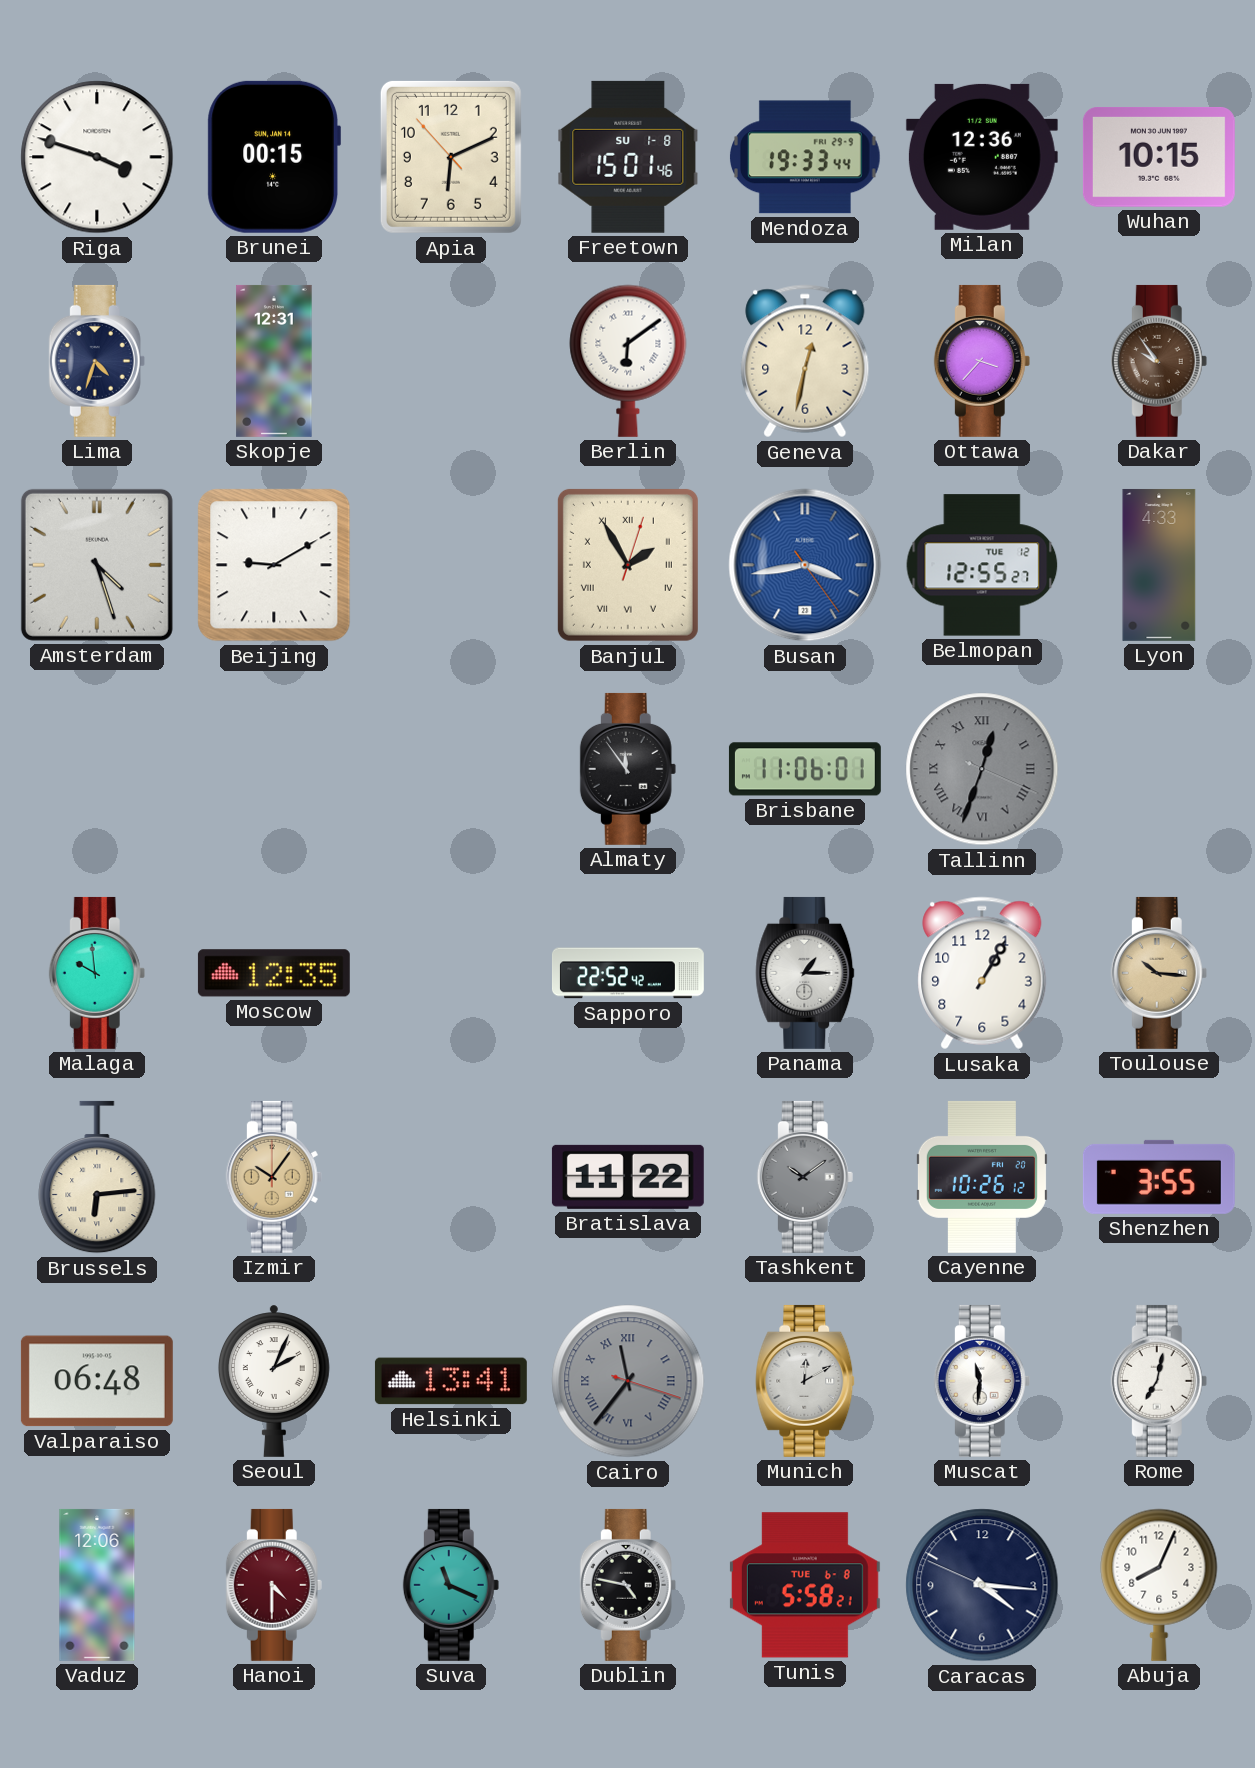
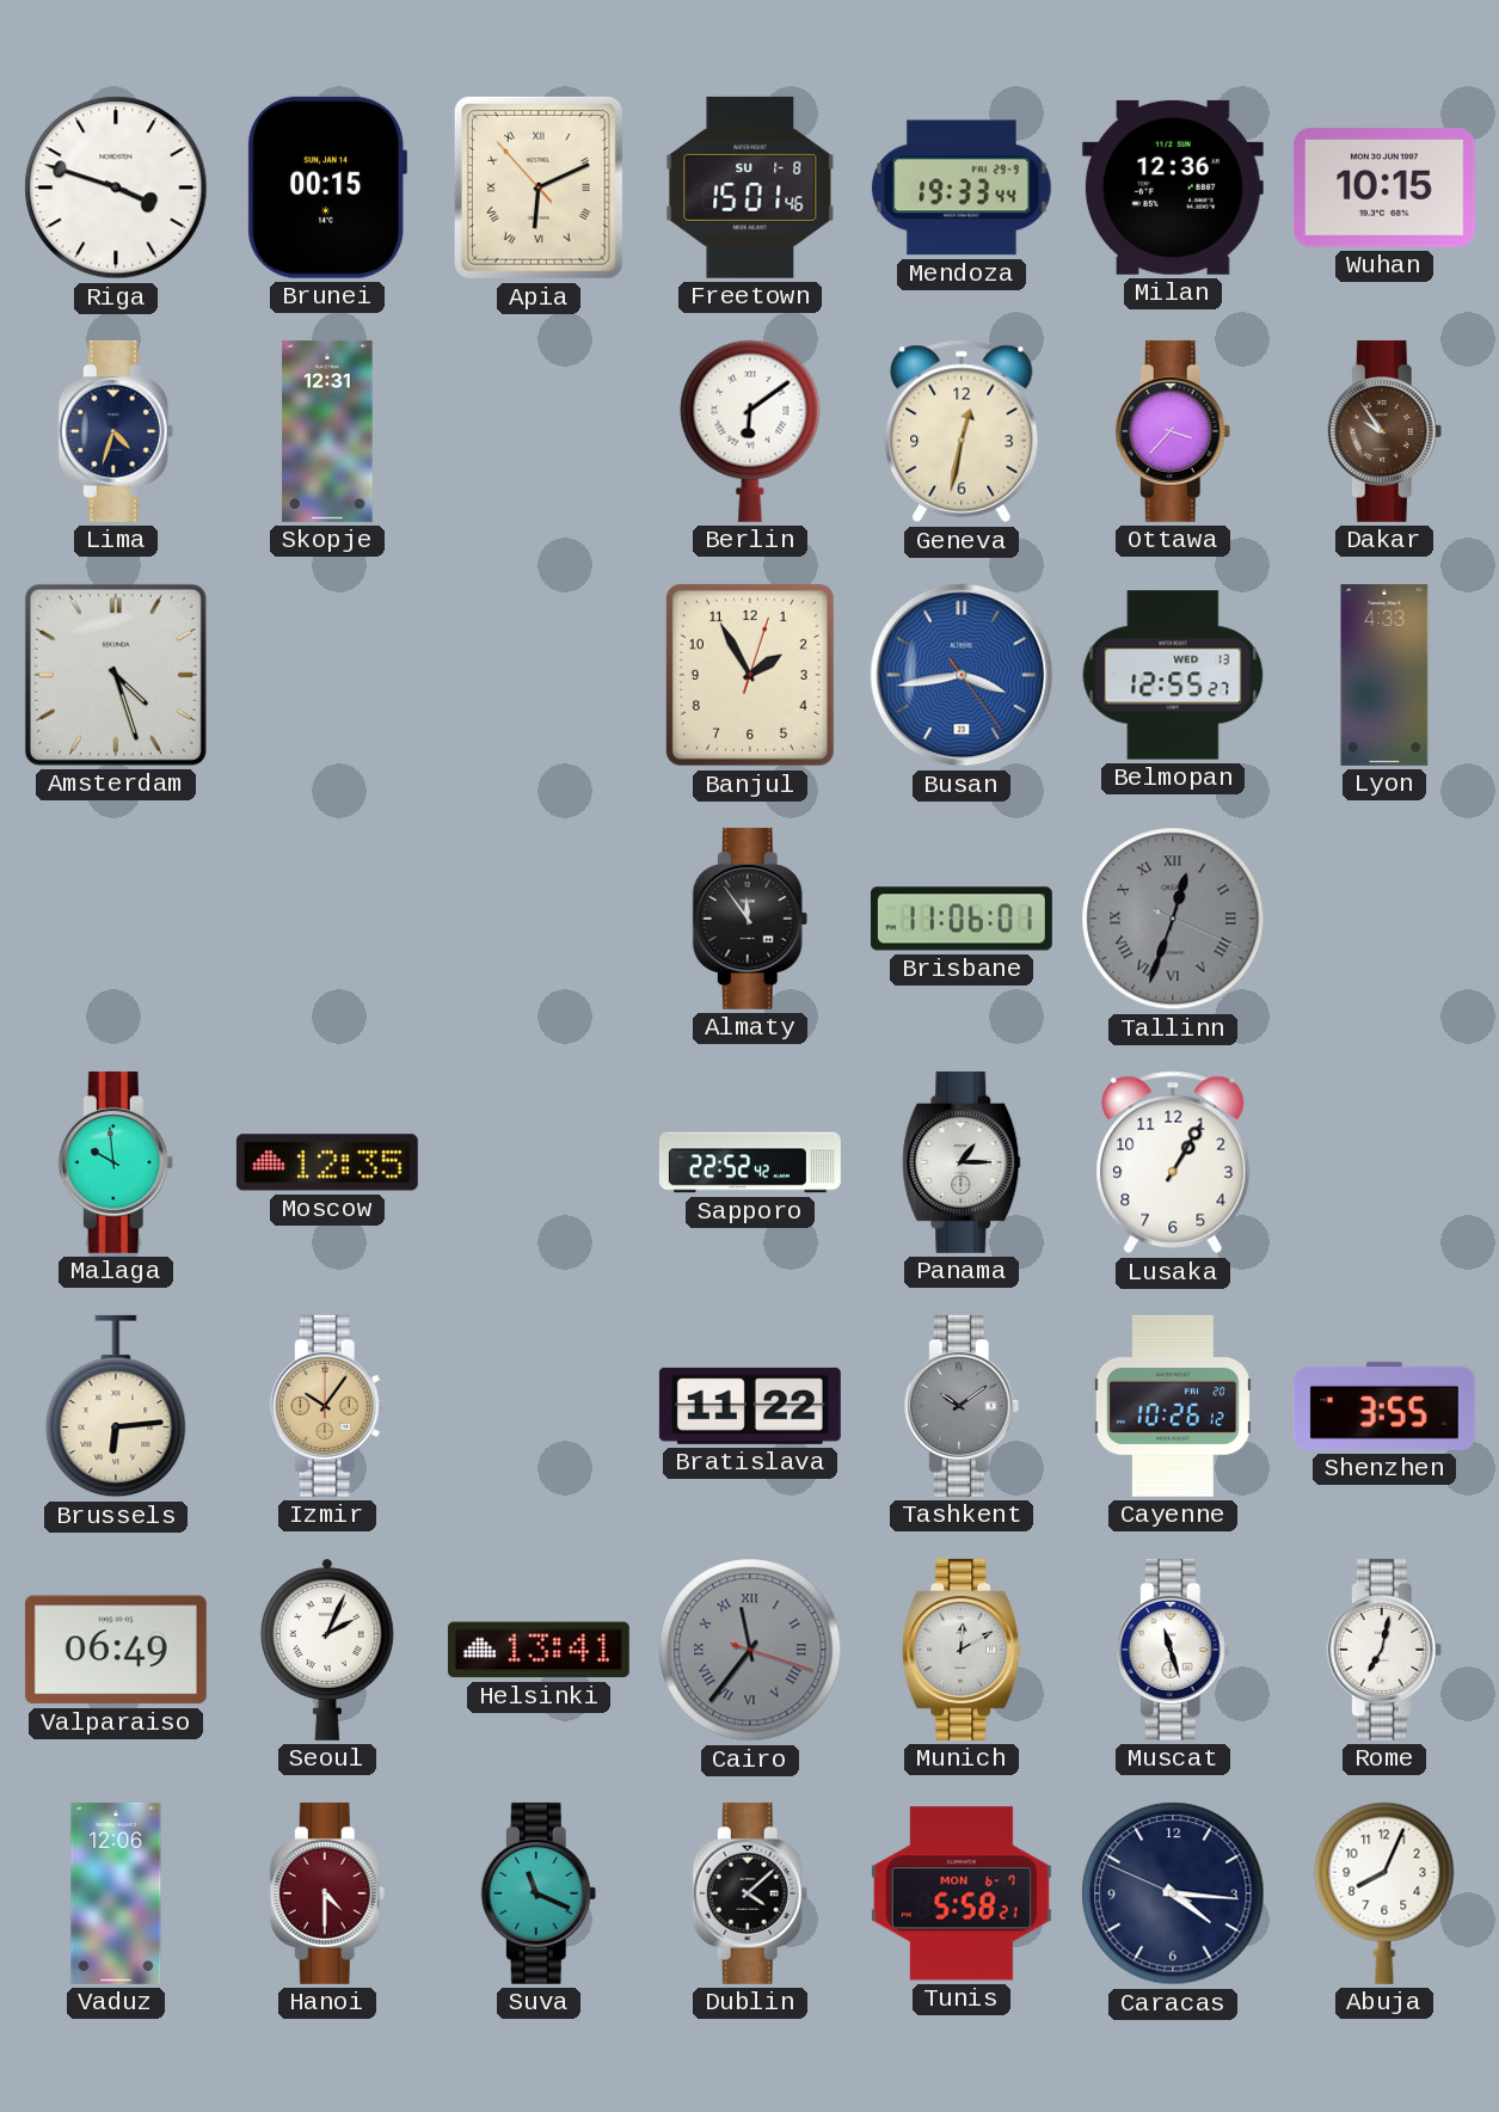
Apia numerals: Arabic -> Roman
Beijing: 9:10 -> none
Banjul numerals: Roman -> Arabic
Belmopan date: TUE 12 -> WED 13
Toulouse: 10:16 -> none
Valparaiso: 06:48 -> 06:49
Muscat: 11:31 -> 11:27
Dublin: 4:47 -> 4:08
Tunis date: TUE 6-8 -> MON 6-7
